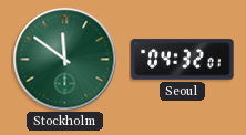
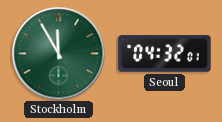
Stockholm: 11:51 -> 11:55
